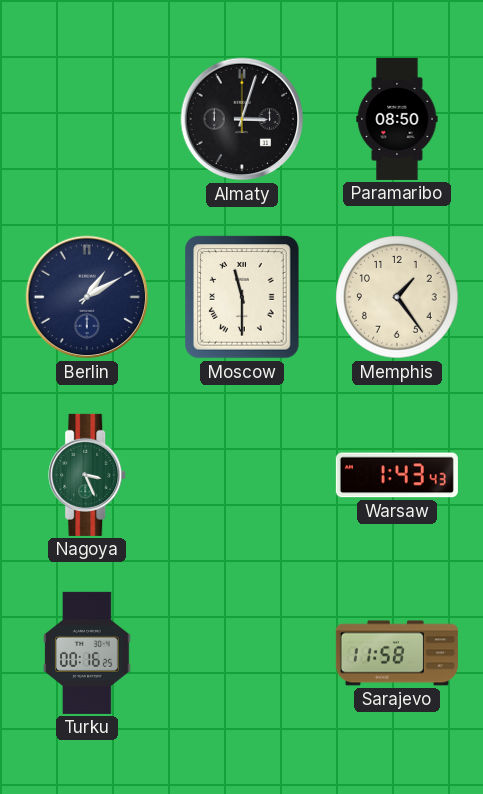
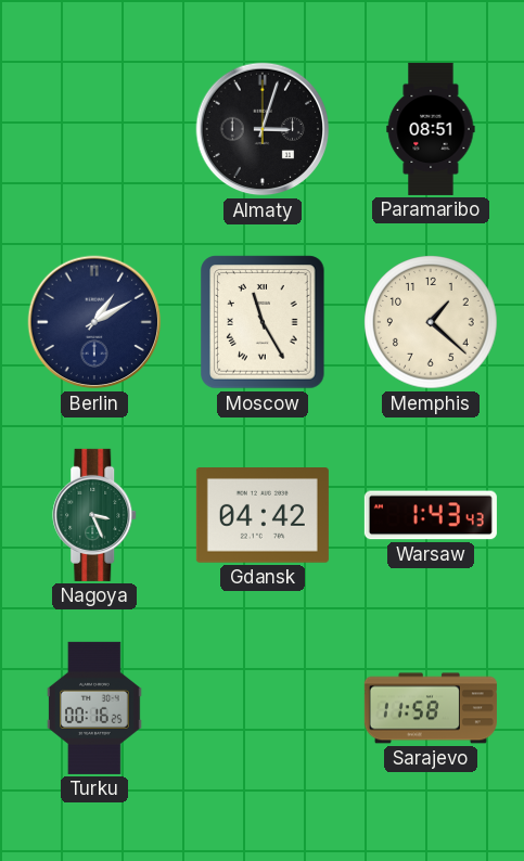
Paramaribo: 08:50 -> 08:51
Moscow: 11:30 -> 11:25
Memphis: 1:24 -> 1:22
Gdansk: none -> 04:42
